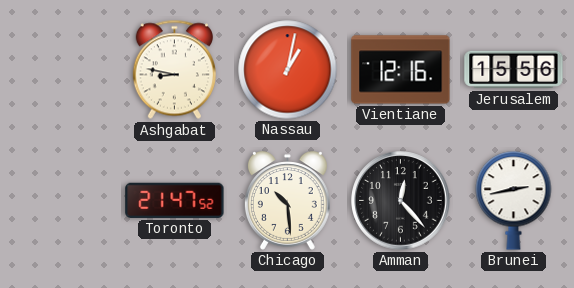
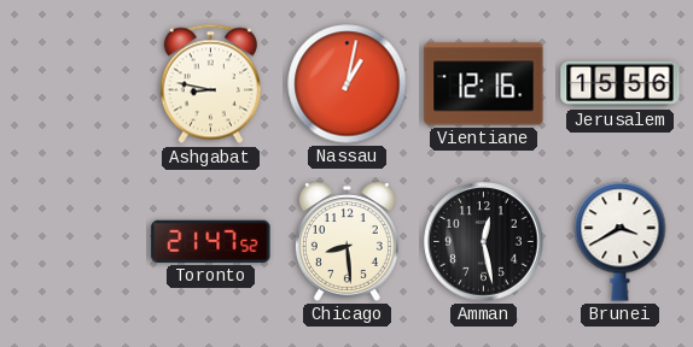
Chicago: 10:29 -> 8:29
Amman: 12:23 -> 12:28
Brunei: 2:43 -> 3:40
